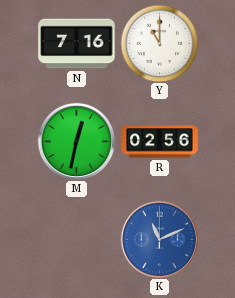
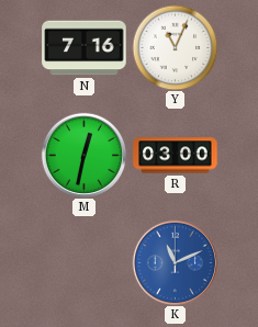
Y: 11:00 -> 11:04
R: 02:56 -> 03:00
